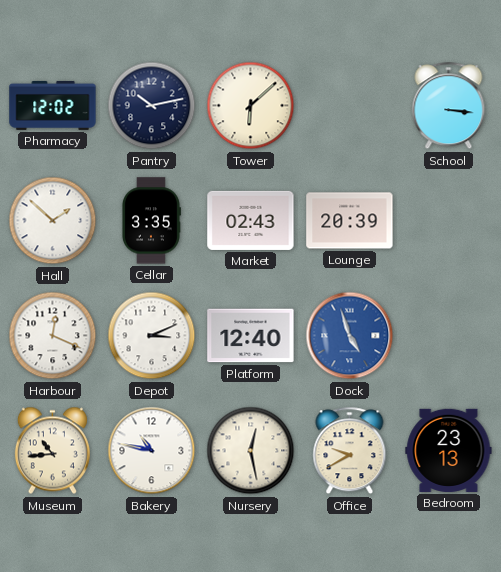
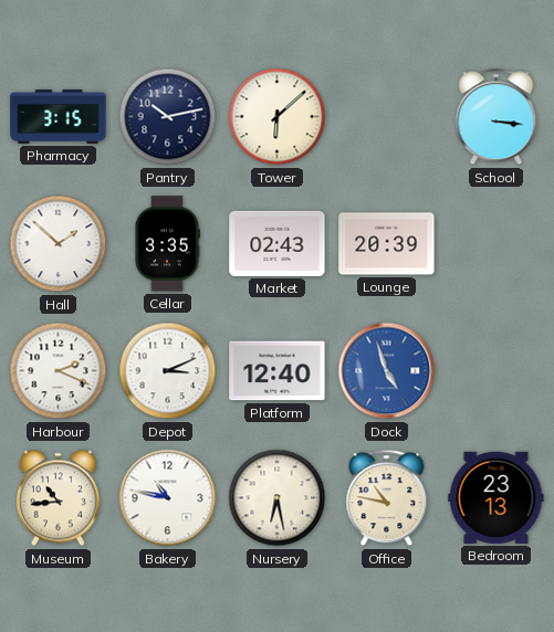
Pharmacy: 12:02 -> 3:15
Harbour: 12:19 -> 2:19
Nursery: 12:28 -> 6:28
Office: 9:40 -> 10:47
